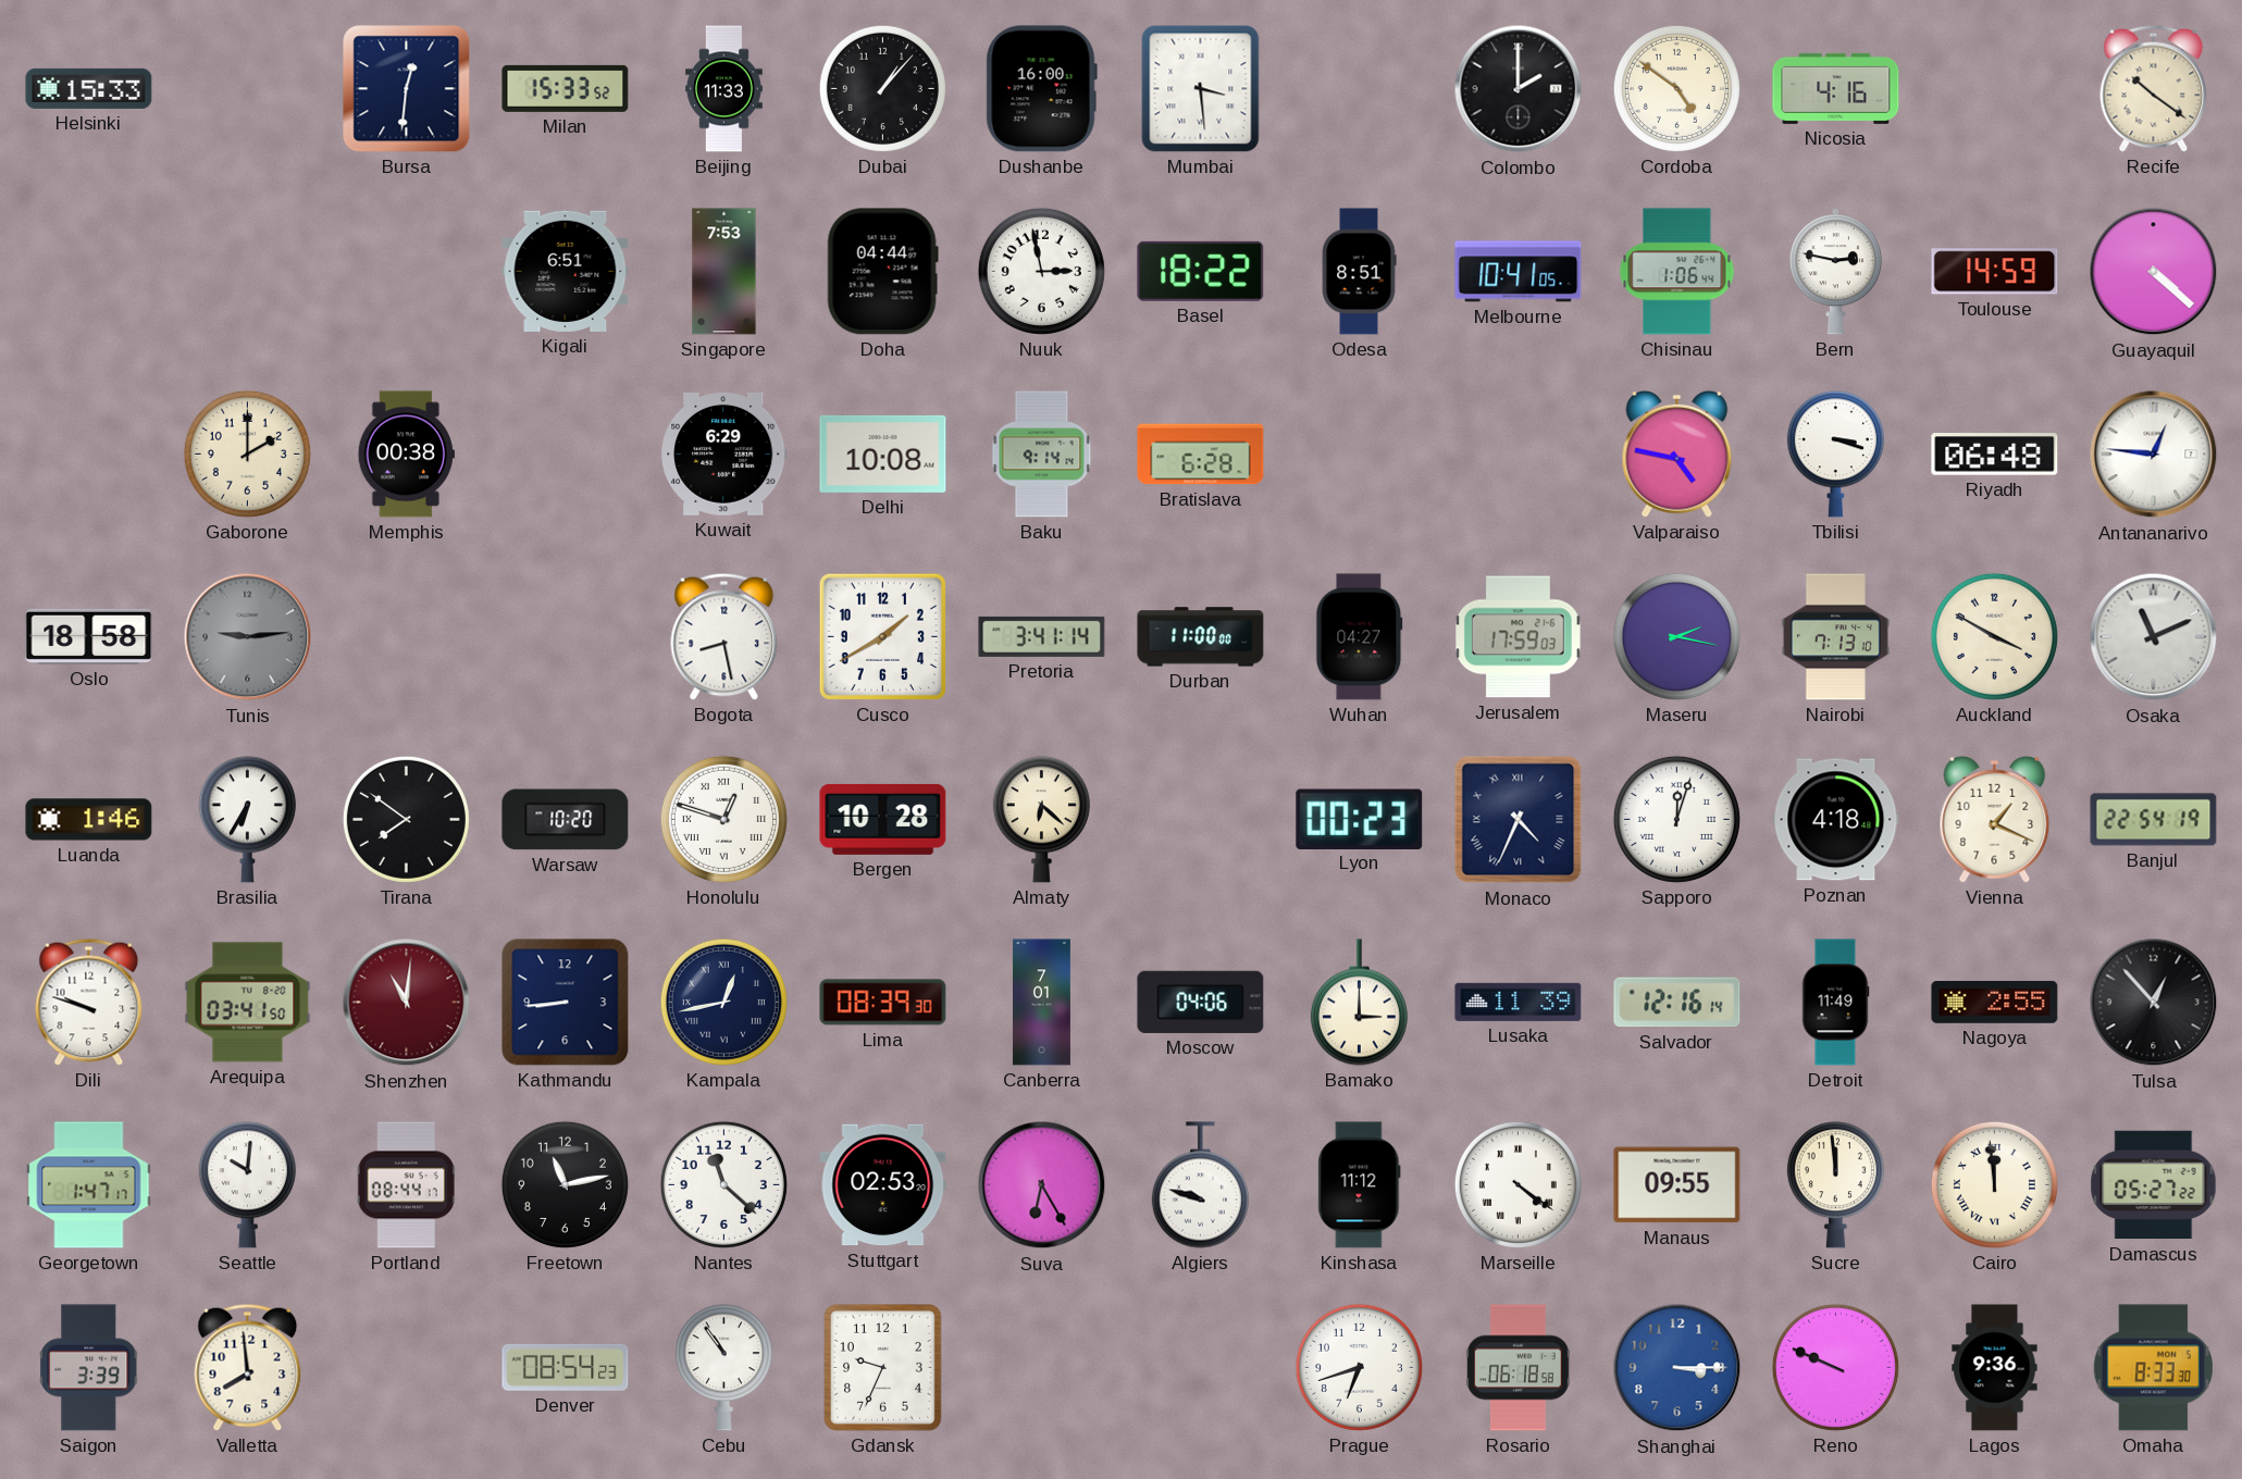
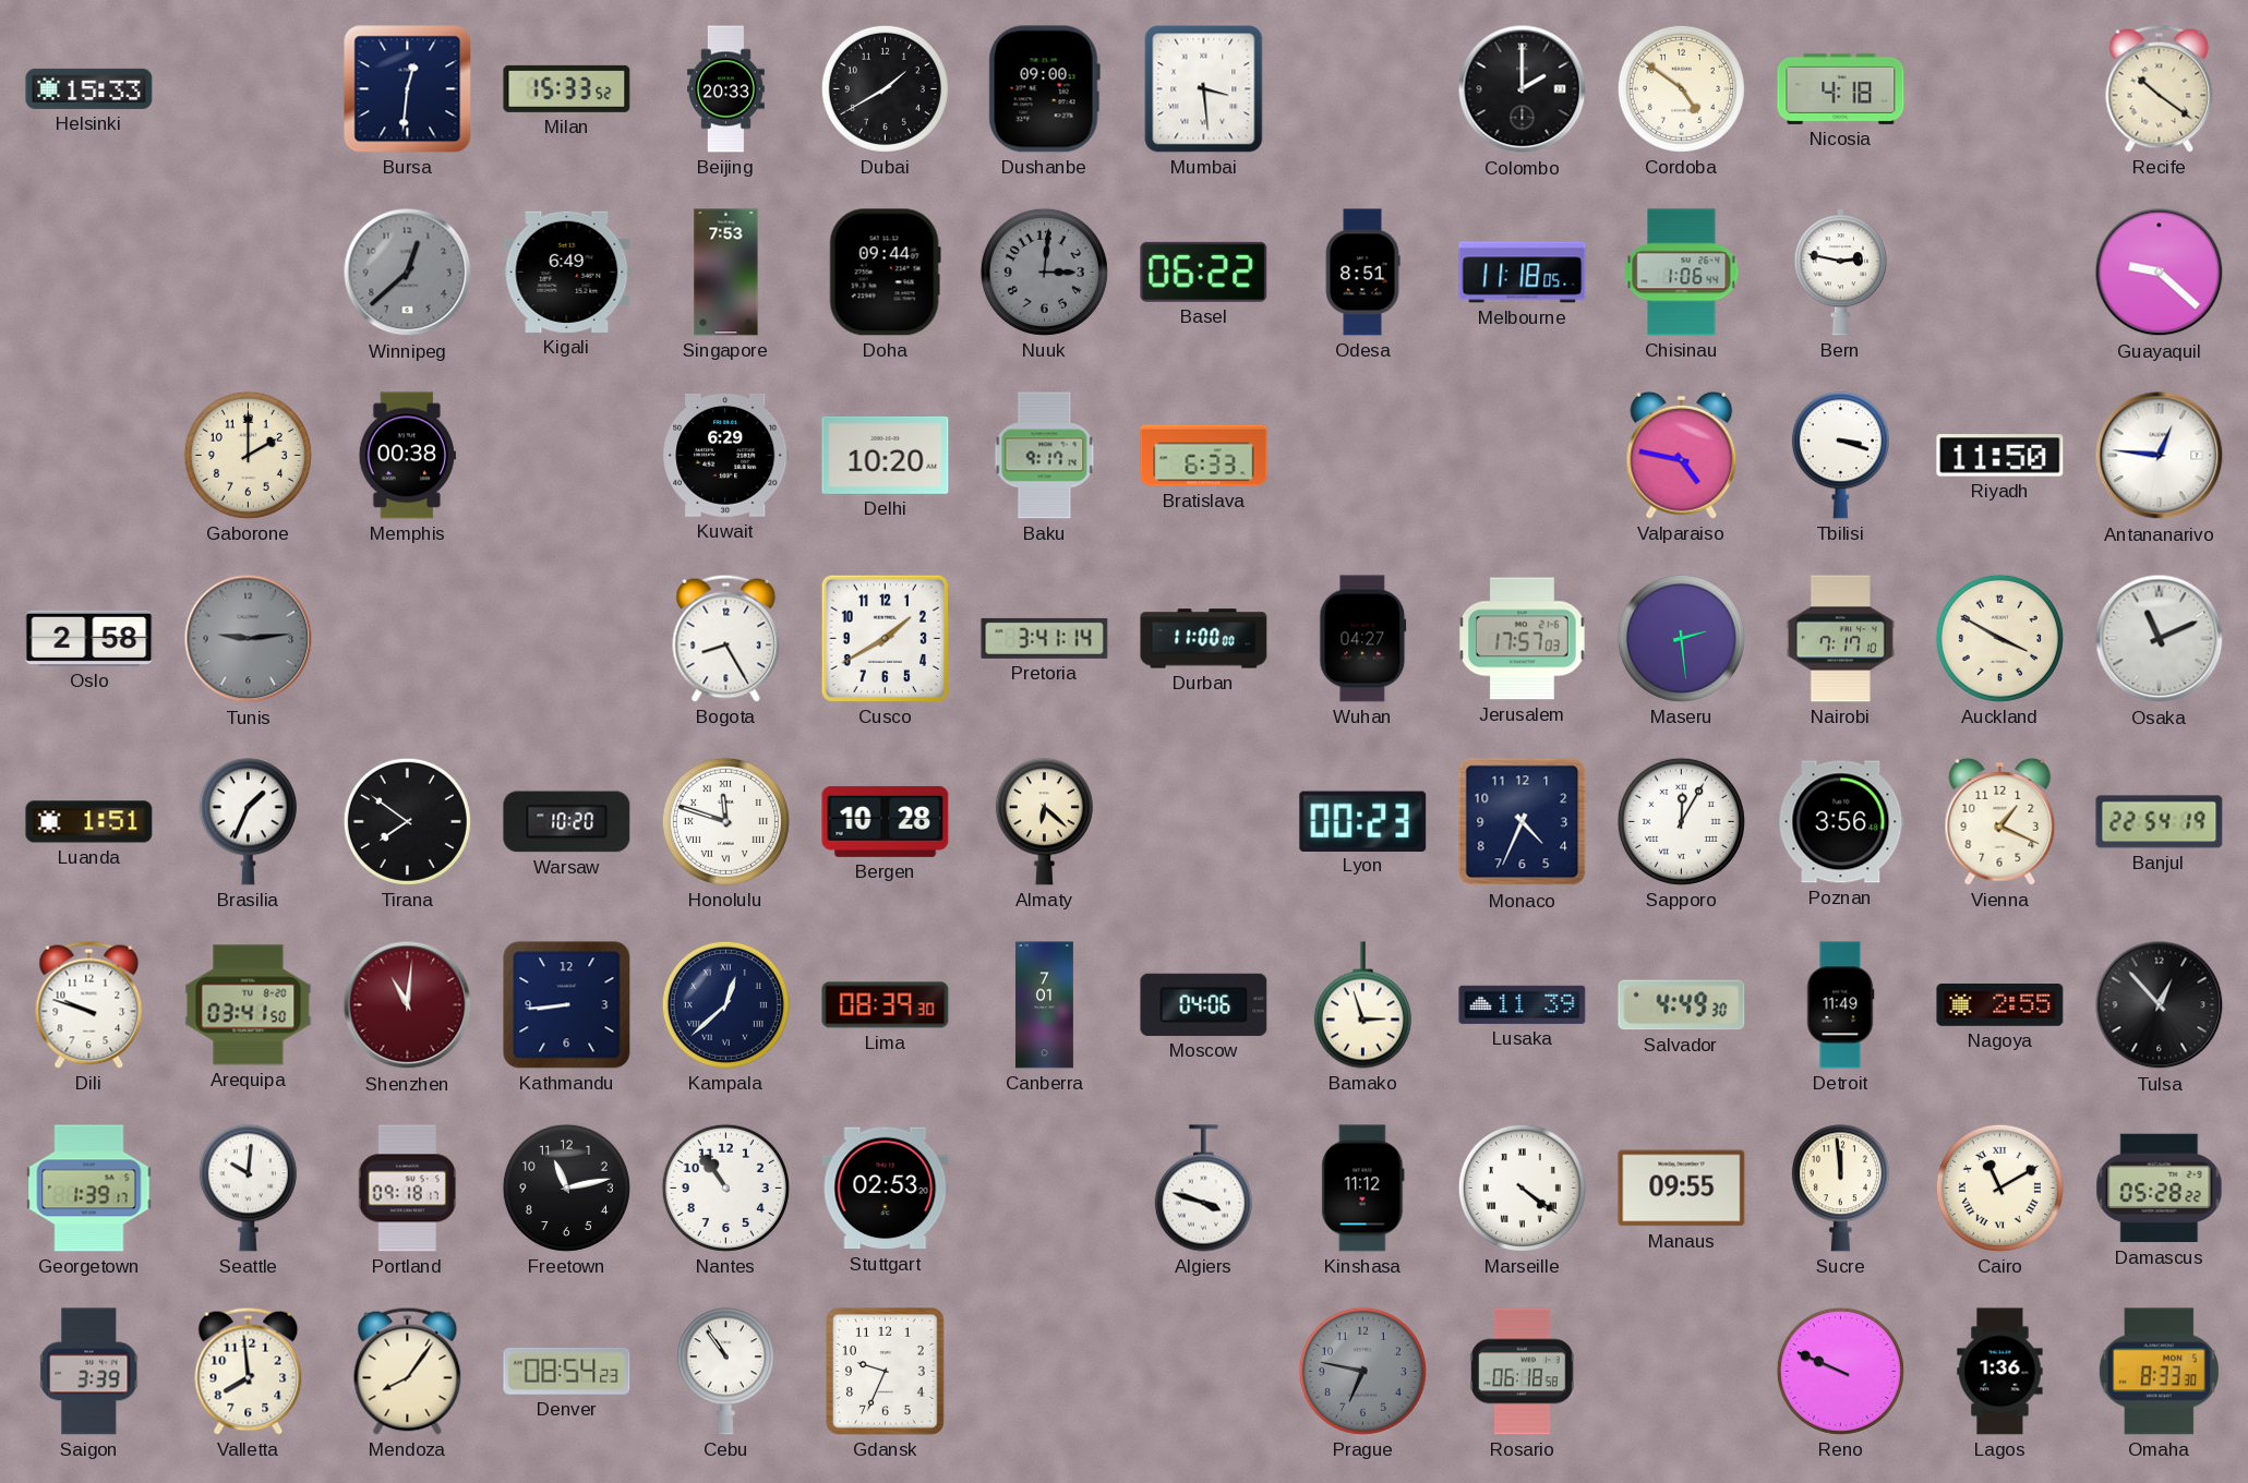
Beijing: 11:33 -> 20:33
Dubai: 1:07 -> 1:40
Dushanbe: 16:00 -> 09:00
Nicosia: 4:16 -> 4:18
Winnipeg: none -> 12:38
Kigali: 6:51 -> 6:49
Doha: 04:44 -> 09:44
Nuuk: 2:58 -> 3:01
Nuuk dial: white -> grey
Basel: 18:22 -> 06:22
Melbourne: 10:41 -> 11:18
Toulouse: 14:59 -> none
Guayaquil: 4:22 -> 9:22
Delhi: 10:08 -> 10:20
Baku: 9:14 -> 9:17
Bratislava: 6:28 -> 6:33
Riyadh: 06:48 -> 11:50
Oslo: 18:58 -> 2:58
Bogota: 8:28 -> 8:25
Jerusalem: 17:59 -> 17:57
Maseru: 2:17 -> 2:29
Nairobi: 7:13 -> 7:17
Luanda: 1:46 -> 1:51
Brasilia: 6:35 -> 1:34
Honolulu: 12:48 -> 11:48
Monaco numerals: Roman -> Arabic
Sapporo: 12:03 -> 12:05
Poznan: 4:18 -> 3:56
Kampala: 12:43 -> 12:38
Bamako: 3:00 -> 2:57
Salvador: 12:16 -> 4:49
Georgetown: 1:47 -> 1:39
Portland: 08:44 -> 09:18
Nantes: 11:22 -> 10:54
Suva: 6:25 -> none
Algiers: 9:48 -> 3:48
Cairo: 11:59 -> 11:10
Damascus: 05:27 -> 05:28
Mendoza: none -> 8:06
Prague: 6:42 -> 6:47
Prague dial: white -> grey
Shanghai: 3:15 -> none
Lagos: 9:36 -> 1:36
